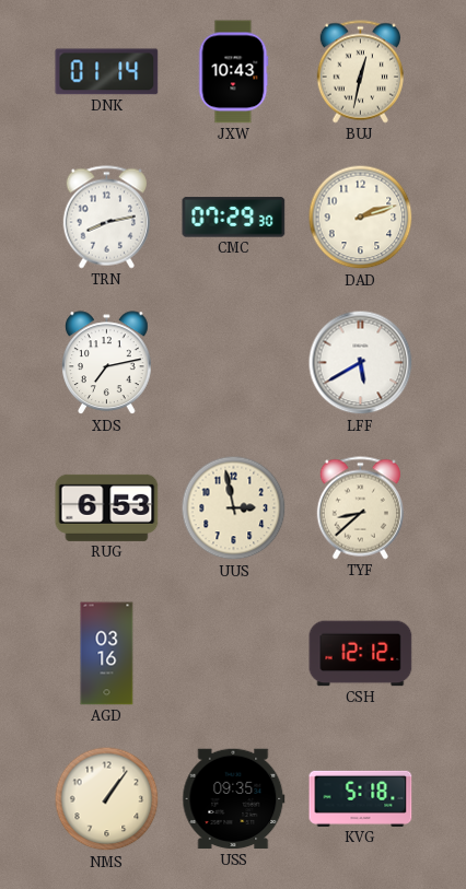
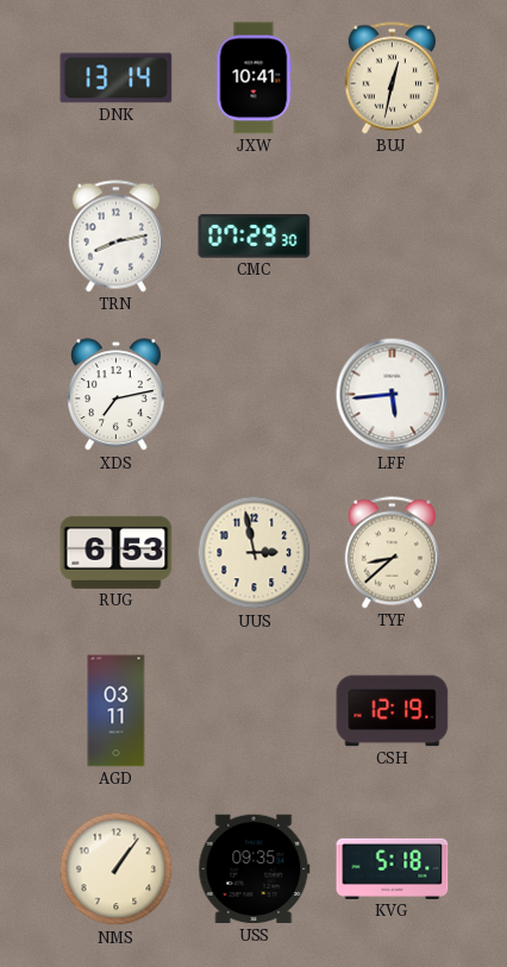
DNK: 01:14 -> 13:14
JXW: 10:43 -> 10:41
DAD: 2:12 -> none
LFF: 5:40 -> 5:44
AGD: 03:16 -> 03:11
CSH: 12:12 -> 12:19
